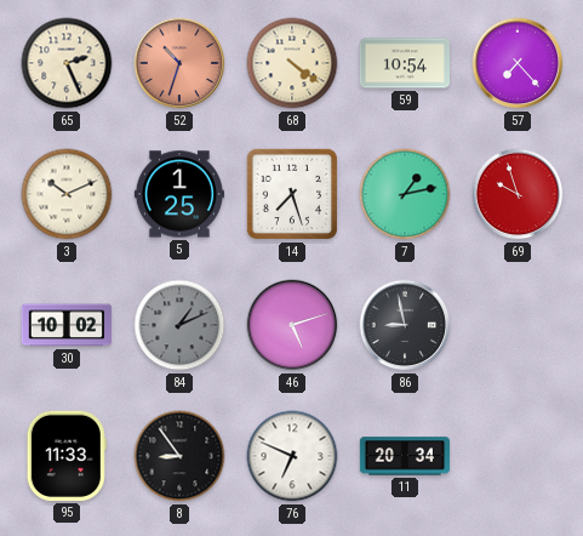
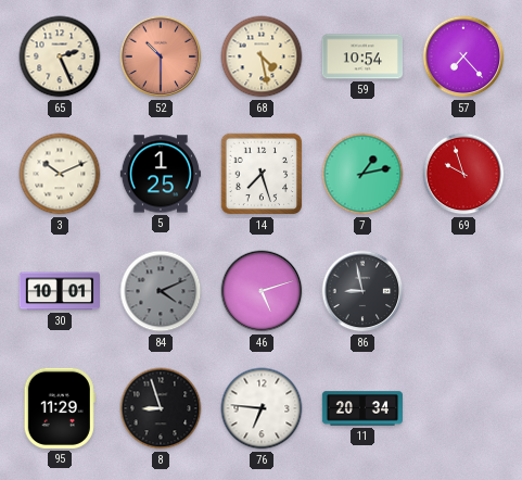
52: 10:33 -> 10:30
68: 4:21 -> 4:28
30: 10:02 -> 10:01
84: 1:11 -> 4:11
95: 11:33 -> 11:29
8: 8:54 -> 8:57
76: 6:49 -> 6:46
